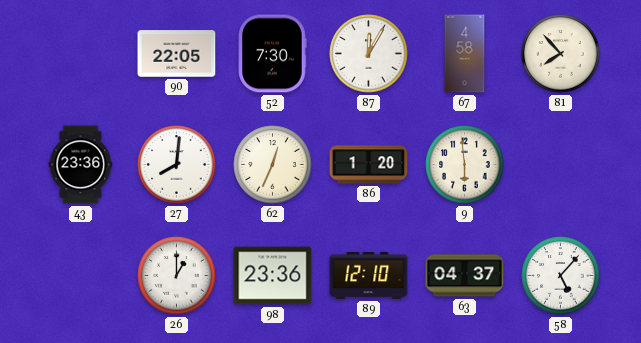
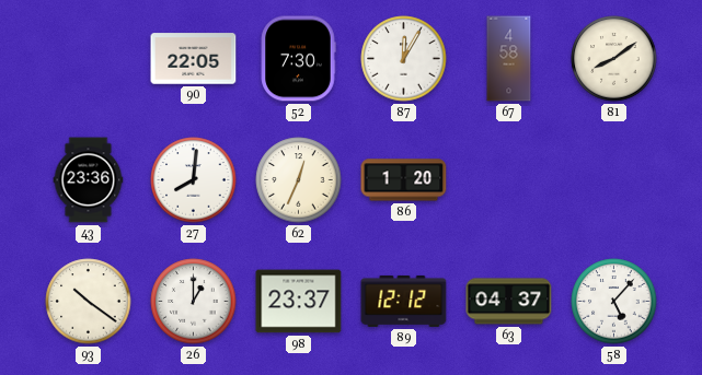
81: 7:53 -> 8:09
9: 5:59 -> none
93: none -> 10:21
98: 23:36 -> 23:37
89: 12:10 -> 12:12
